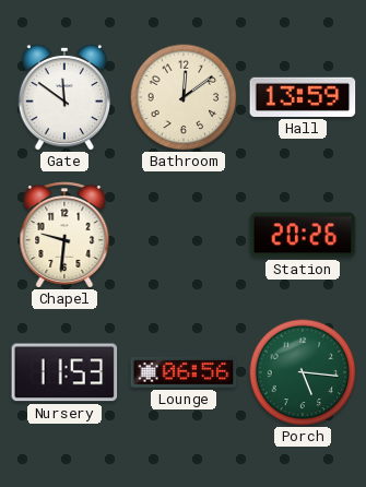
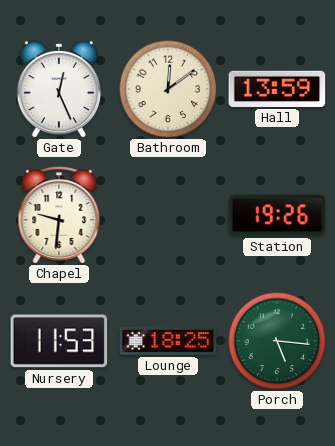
Gate: 11:51 -> 12:26
Station: 20:26 -> 19:26
Lounge: 06:56 -> 18:25
